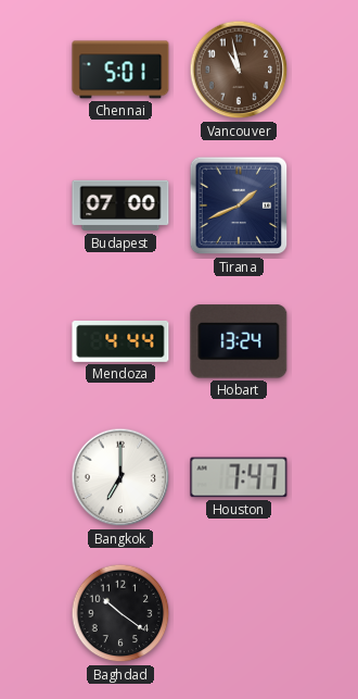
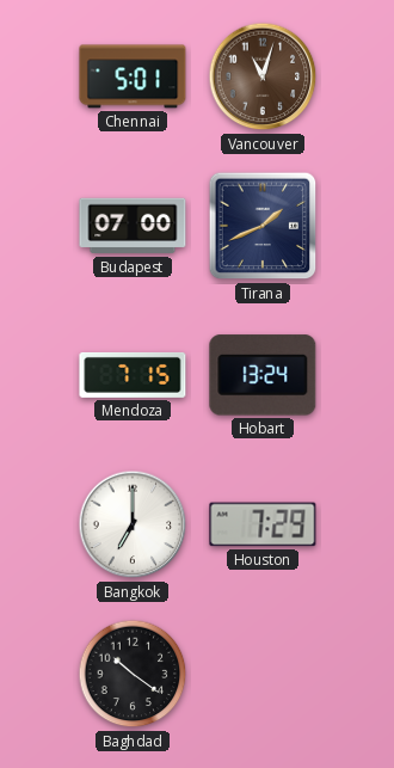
Vancouver: 10:58 -> 11:03
Mendoza: 4:44 -> 7:15
Houston: 7:47 -> 7:29
